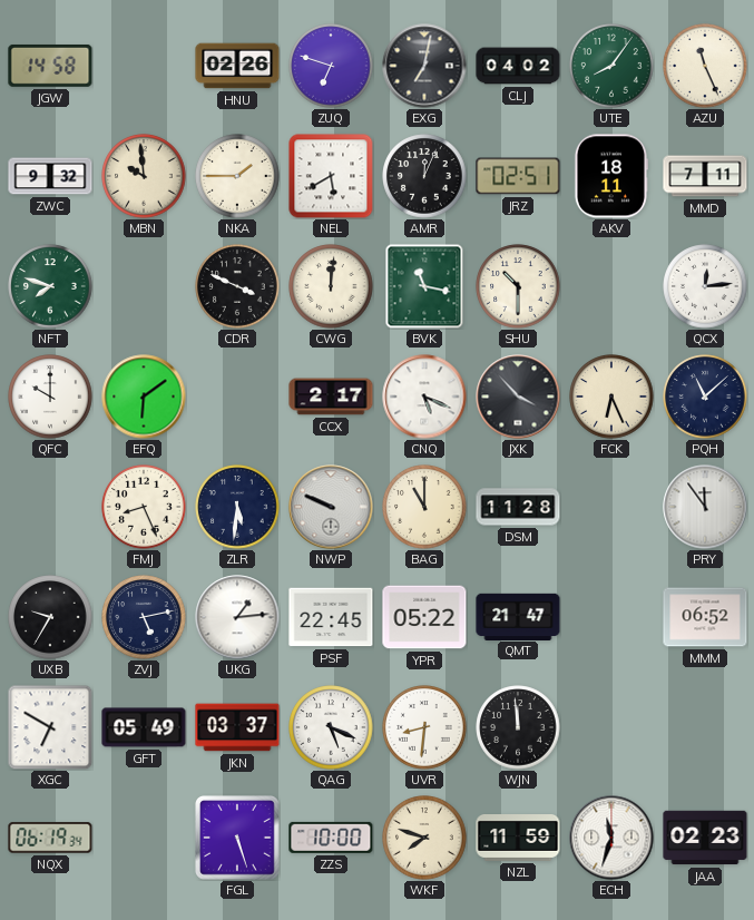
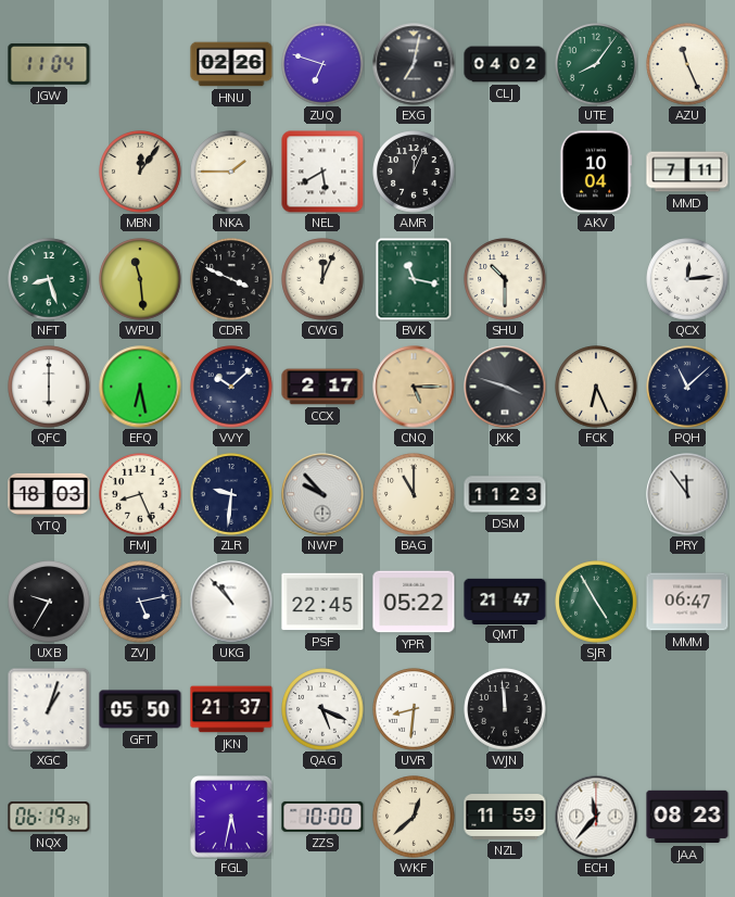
JGW: 14:58 -> 11:04
ZWC: 9:32 -> none
MBN: 9:59 -> 12:06
JRZ: 02:51 -> none
AKV: 18:11 -> 10:04
NFT: 7:48 -> 8:27
WPU: none -> 11:29
CWG: 12:01 -> 12:04
QFC: 10:00 -> 6:00
EFQ: 6:09 -> 6:28
VVY: none -> 10:08
CNQ: 5:19 -> 5:15
CNQ dial: white -> champagne
JXK: 3:53 -> 3:48
YTQ: none -> 18:03
ZLR: 5:31 -> 9:31
NWP: 9:49 -> 9:53
DSM: 11:28 -> 11:23
UKG: 1:14 -> 10:53
SJR: none -> 4:55
MMM: 06:52 -> 06:47
XGC: 6:50 -> 1:03
GFT: 05:49 -> 05:50
JKN: 03:37 -> 21:37
FGL: 5:27 -> 5:32
WKF: 7:48 -> 12:38
ECH: 11:33 -> 11:37
JAA: 02:23 -> 08:23
